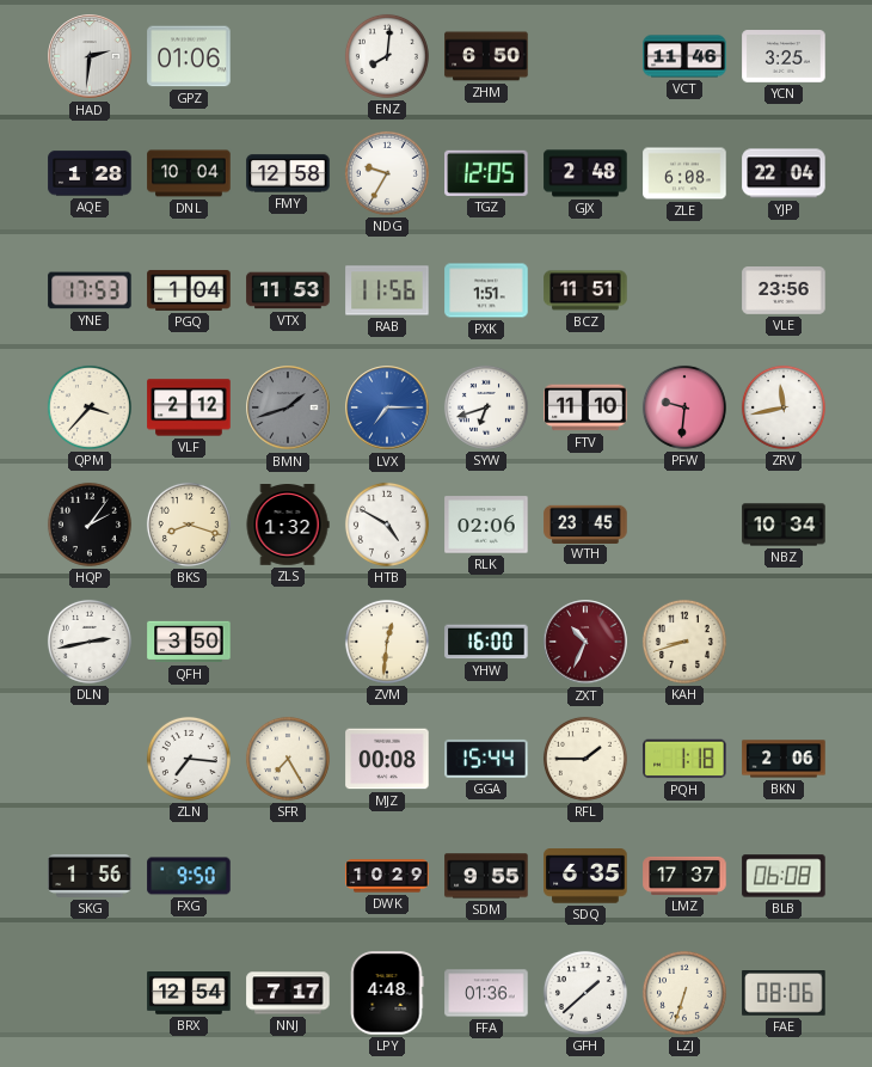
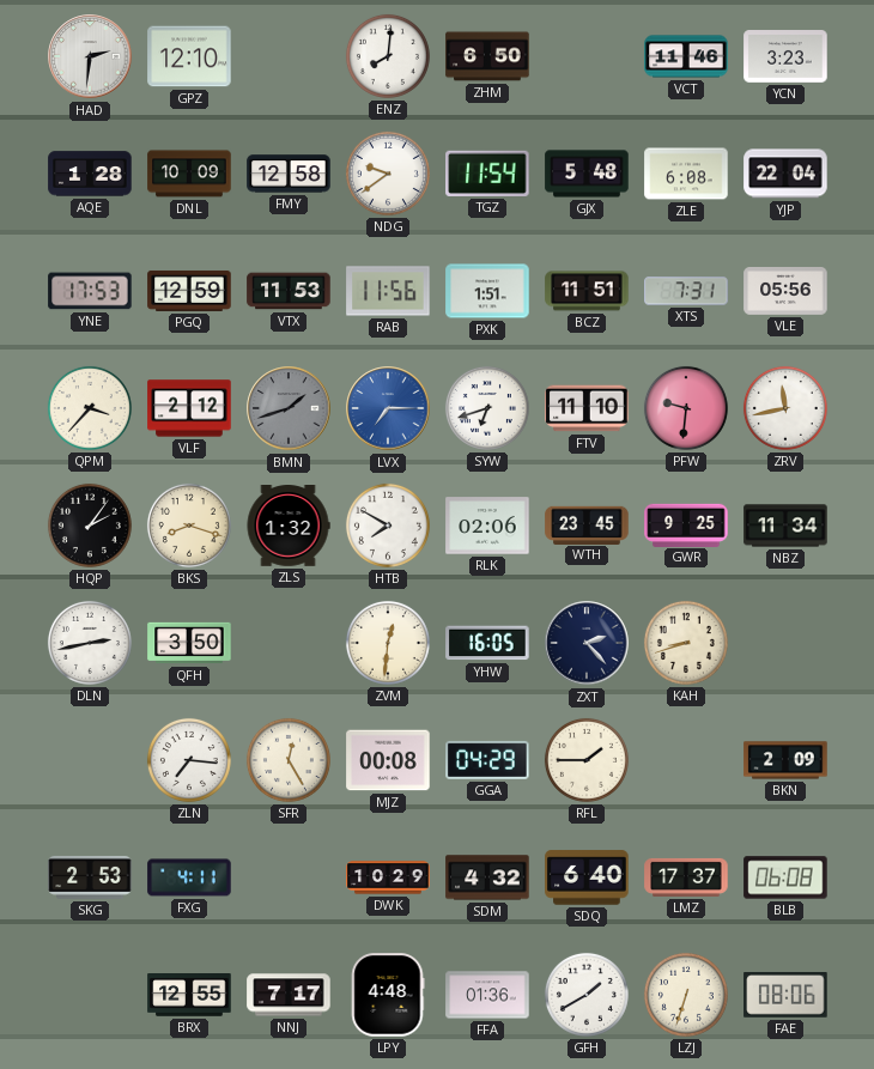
GPZ: 01:06 -> 12:10
YCN: 3:25 -> 3:23
DNL: 10:04 -> 10:09
NDG: 9:35 -> 9:39
TGZ: 12:05 -> 11:54
GJX: 2:48 -> 5:48
PGQ: 1:04 -> 12:59
XTS: none -> 7:31
VLE: 23:56 -> 05:56
HTB: 4:50 -> 7:50
GWR: none -> 9:25
NBZ: 10:34 -> 11:34
YHW: 16:00 -> 16:05
ZXT: 10:34 -> 2:23
ZXT dial: burgundy -> navy
SFR: 7:25 -> 12:25
GGA: 15:44 -> 04:29
PQH: 1:18 -> none
BKN: 2:06 -> 2:09
SKG: 1:56 -> 2:53
FXG: 9:50 -> 4:11
SDM: 9:55 -> 4:32
SDQ: 6:35 -> 6:40
BRX: 12:54 -> 12:55
GFH: 1:38 -> 1:40
